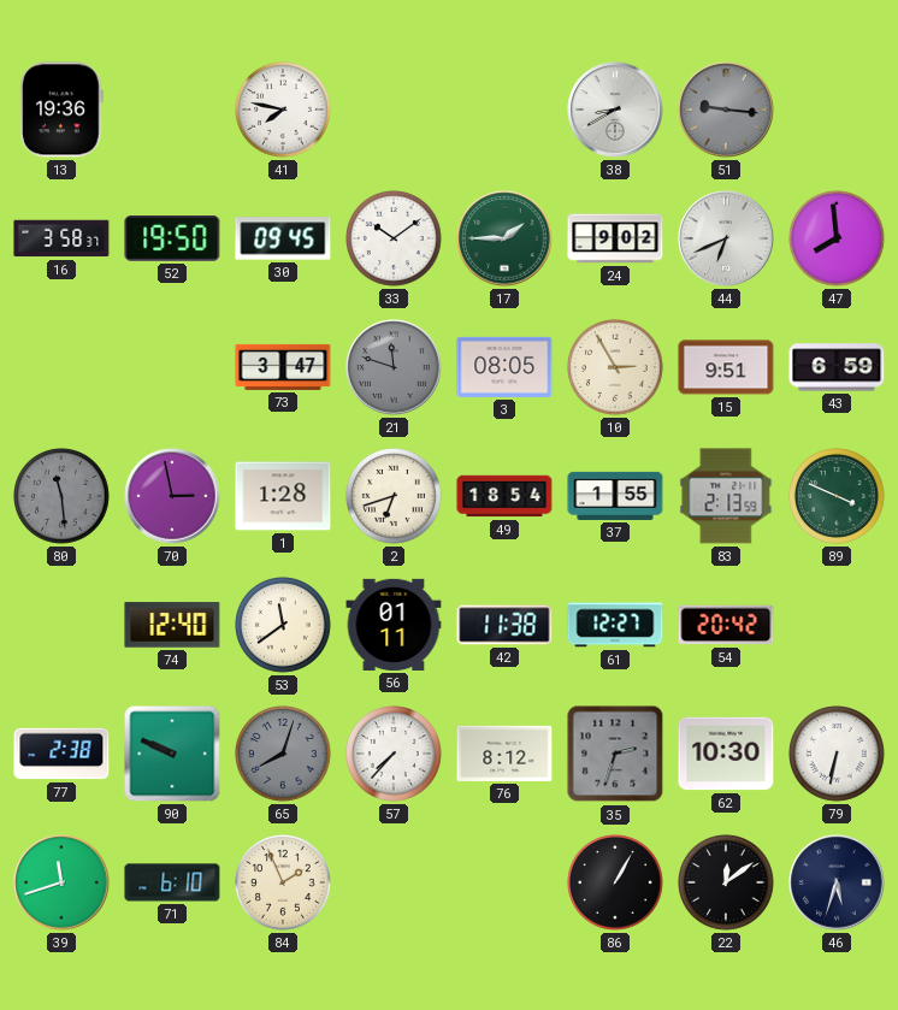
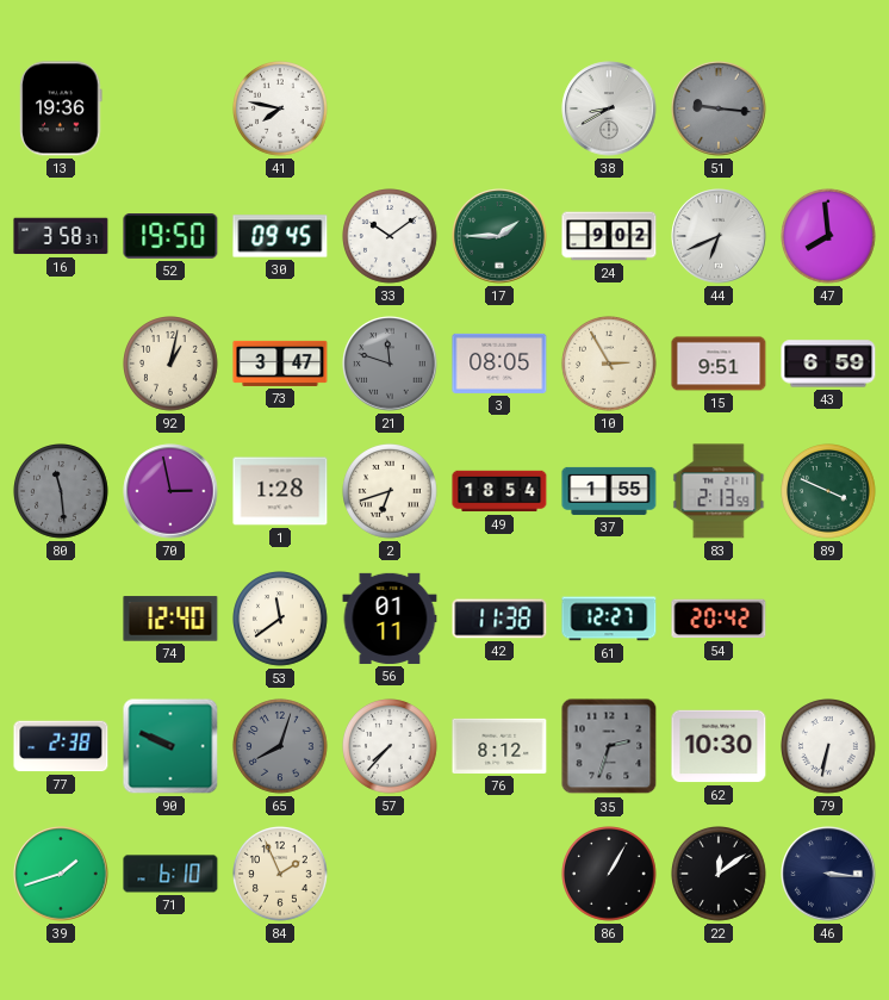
92: none -> 1:02
39: 11:42 -> 1:42
46: 5:33 -> 3:16
